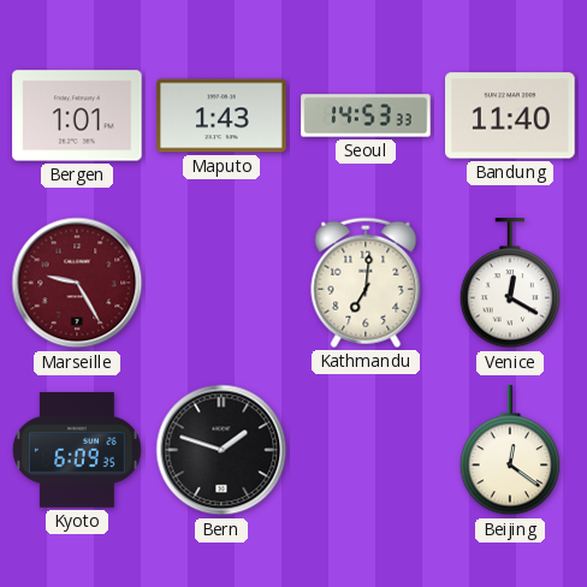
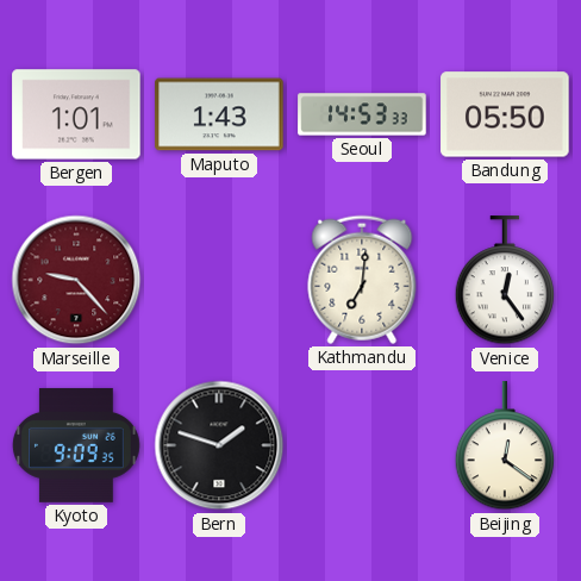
Bandung: 11:40 -> 05:50
Marseille: 9:25 -> 9:23
Venice: 12:20 -> 12:24
Kyoto: 6:09 -> 9:09
